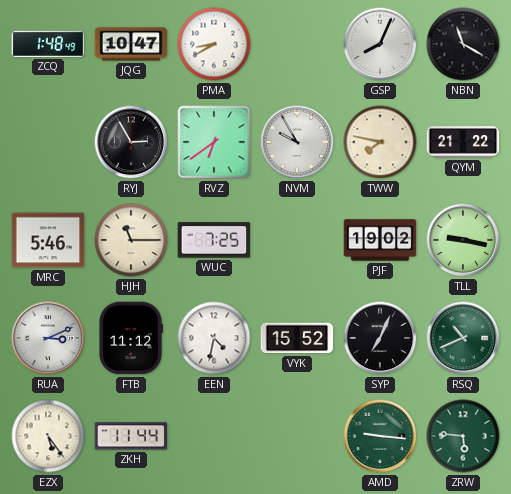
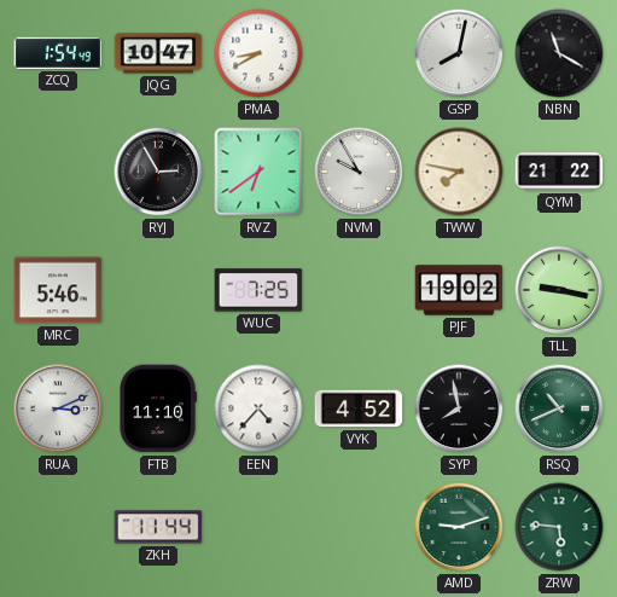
ZCQ: 1:48 -> 1:54
GSP: 8:04 -> 8:02
HJH: 11:15 -> none
FTB: 11:12 -> 11:10
EEN: 4:32 -> 4:37
VYK: 15:52 -> 4:52
SYP: 7:04 -> 7:58
EZX: 5:24 -> none
AMD: 9:16 -> 9:12
